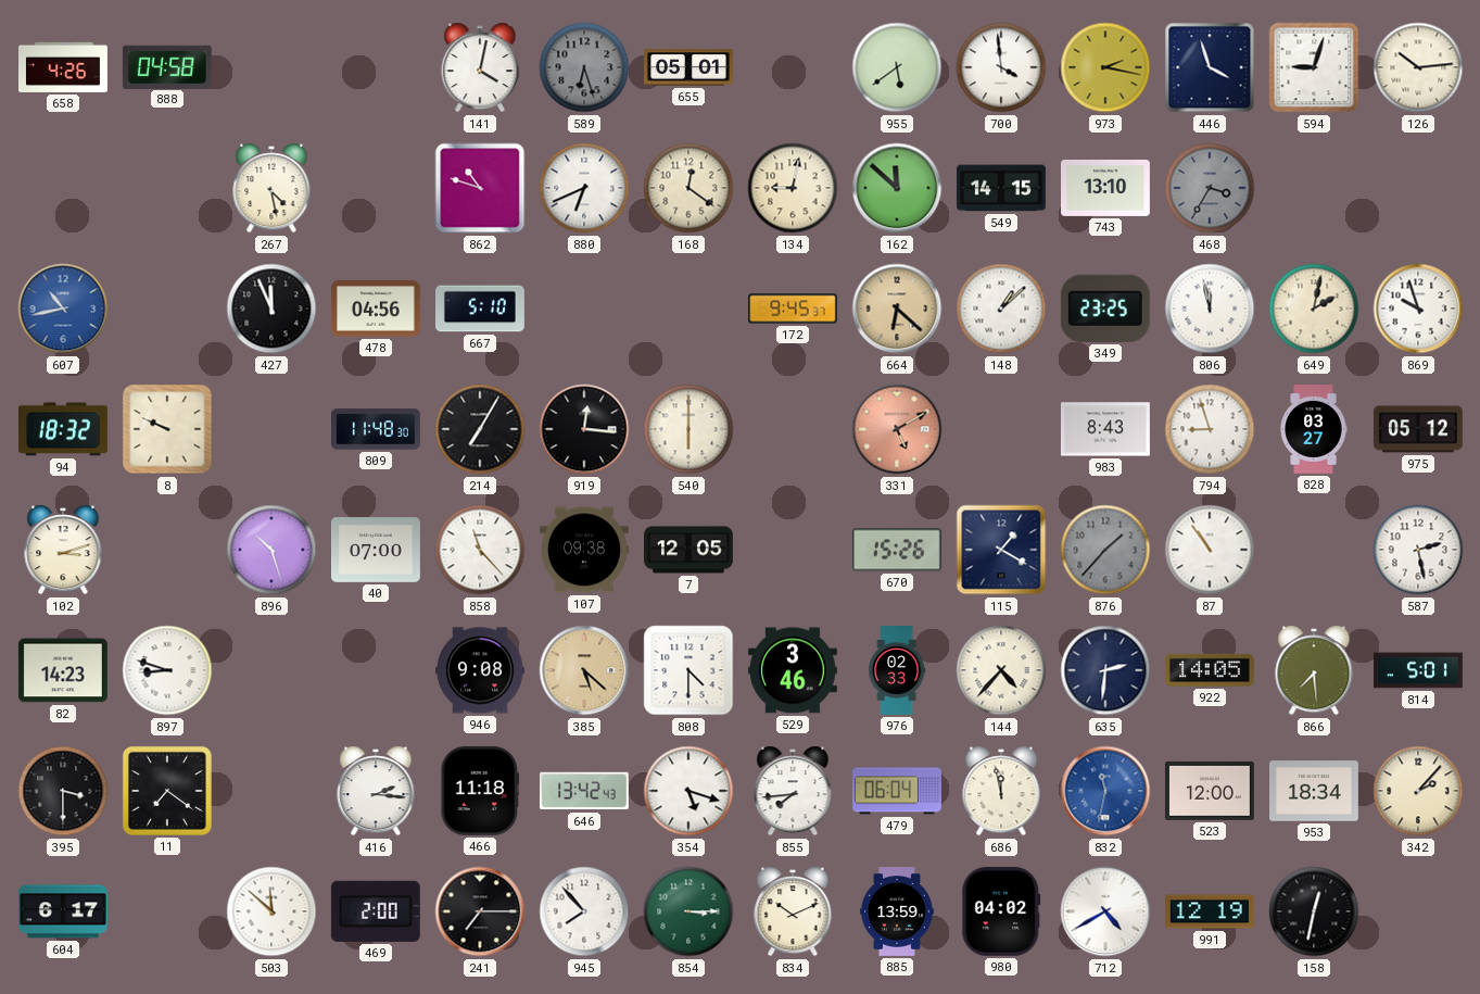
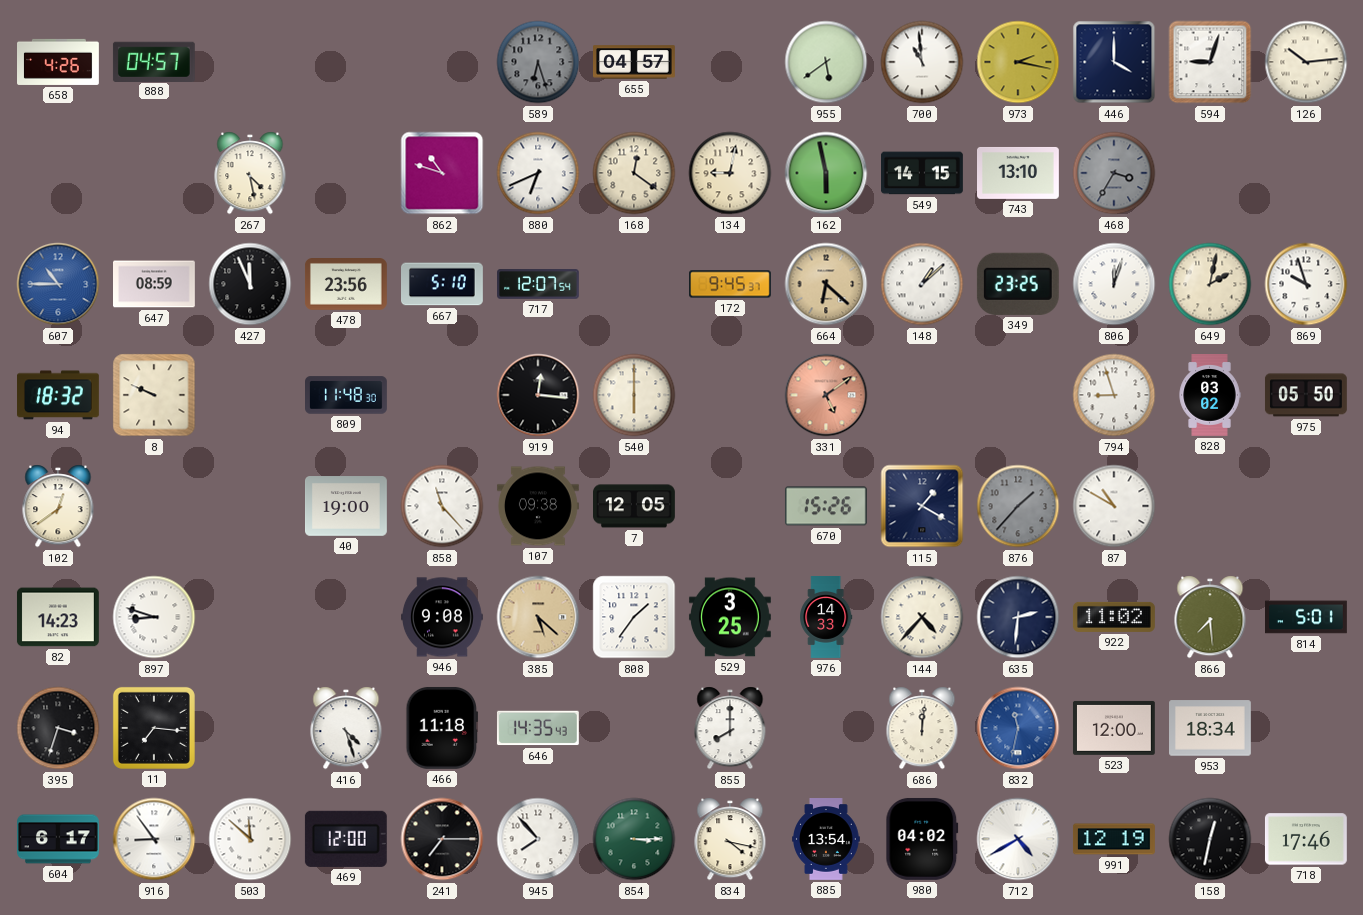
888: 04:58 -> 04:57
141: 4:02 -> none
655: 05:01 -> 04:57
700: 3:59 -> 10:59
446: 3:57 -> 4:00
162: 11:52 -> 5:58
607: 10:43 -> 10:45
647: none -> 08:59
478: 04:56 -> 23:56
717: none -> 12:07
806: 11:58 -> 12:03
214: 7:05 -> none
331: 5:10 -> 5:09
983: 8:43 -> none
828: 03:27 -> 03:02
975: 05:12 -> 05:50
102: 3:12 -> 12:39
896: 10:27 -> none
40: 07:00 -> 19:00
87: 10:54 -> 10:50
587: 2:28 -> none
808: 4:30 -> 1:36
529: 3:46 -> 3:25
976: 02:33 -> 14:33
922: 14:05 -> 11:02
395: 3:30 -> 3:33
11: 7:21 -> 7:16
416: 2:16 -> 4:27
646: 13:42 -> 14:35
354: 5:18 -> none
855: 7:44 -> 8:00
479: 06:04 -> none
686: 11:58 -> 12:01
342: 2:07 -> none
916: none -> 8:54
469: 2:00 -> 12:00
834: 10:11 -> 4:17
885: 13:59 -> 13:54
718: none -> 17:46
